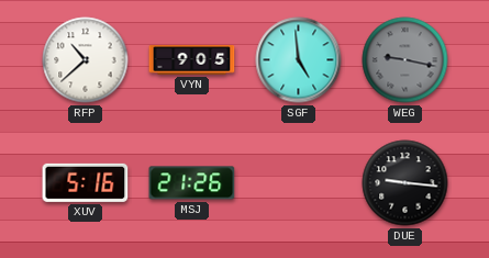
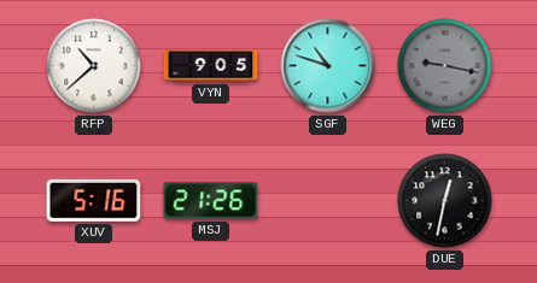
SGF: 4:59 -> 10:48
DUE: 9:16 -> 12:32
